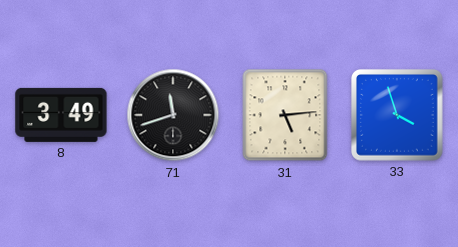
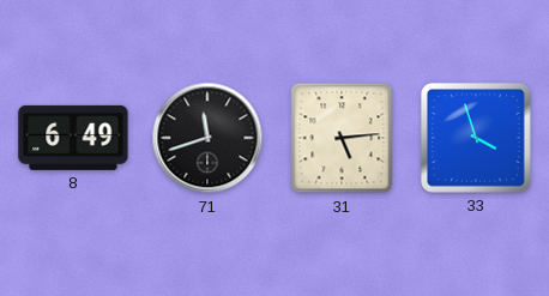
8: 3:49 -> 6:49
